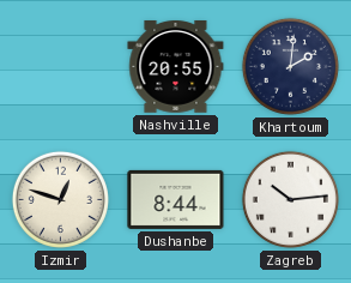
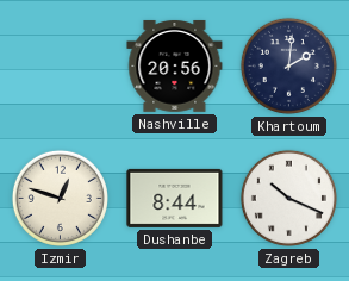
Nashville: 20:55 -> 20:56
Zagreb: 10:14 -> 10:19
